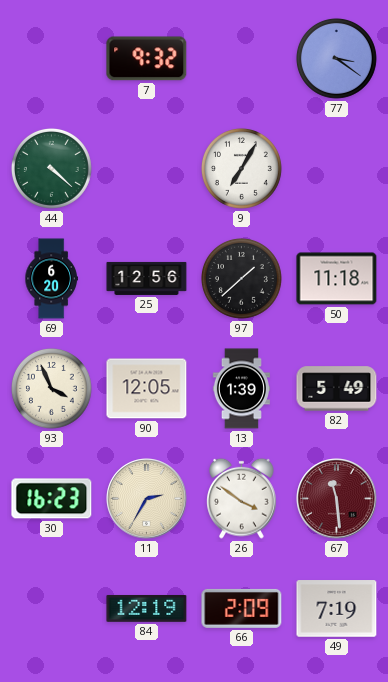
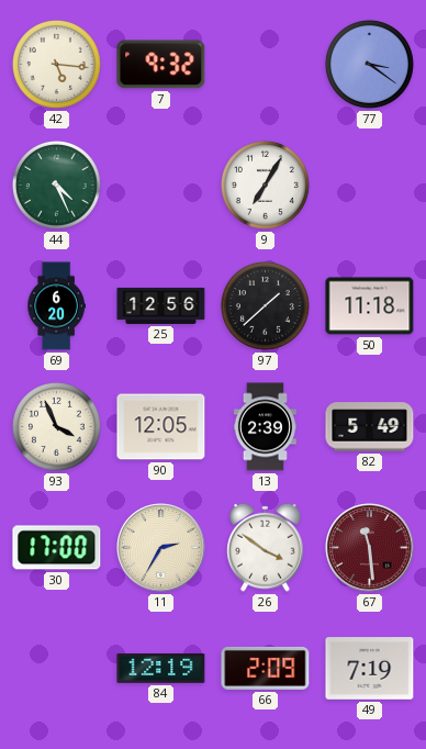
42: none -> 5:16
44: 4:22 -> 4:26
13: 1:39 -> 2:39
30: 16:23 -> 17:00
